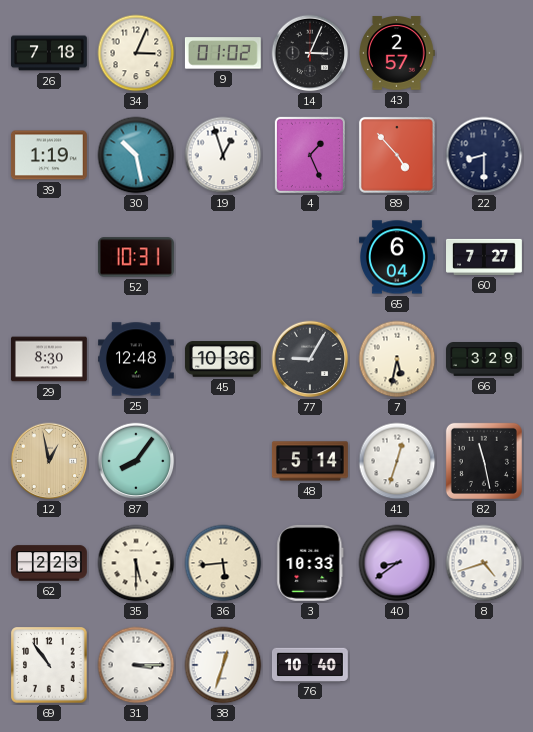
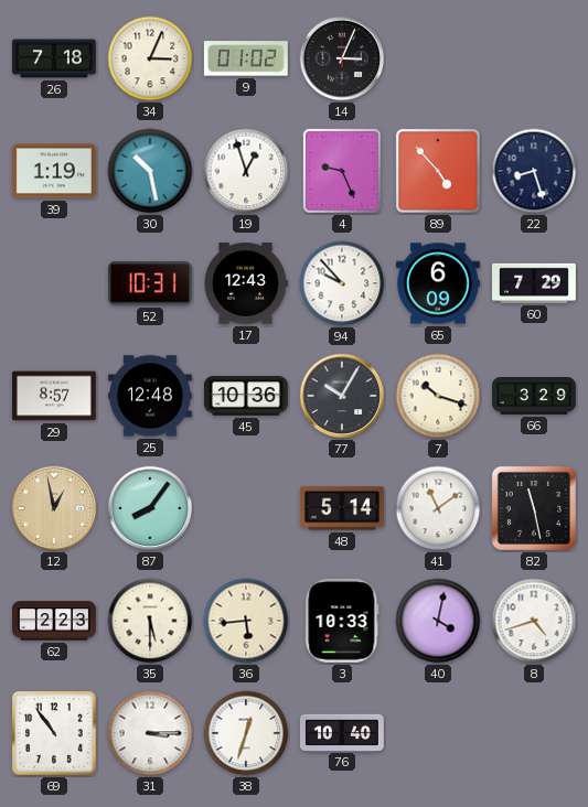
43: 2:57 -> none
4: 1:26 -> 9:26
22: 8:30 -> 8:27
17: none -> 12:43
94: none -> 9:53
65: 6:04 -> 6:09
60: 7:27 -> 7:29
29: 8:30 -> 8:57
77: 9:05 -> 10:05
7: 5:32 -> 10:18
41: 12:33 -> 11:09
40: 8:39 -> 4:02
